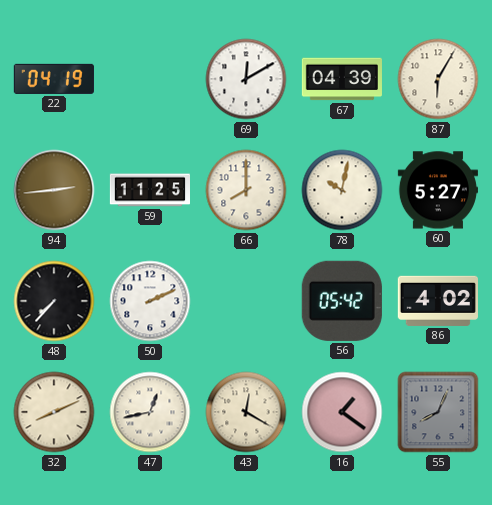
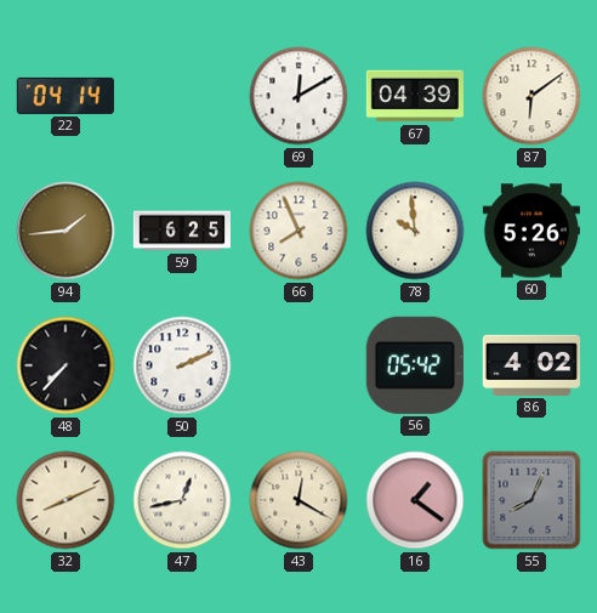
22: 04:19 -> 04:14
87: 6:05 -> 6:09
94: 2:44 -> 1:44
59: 11:25 -> 6:25
66: 8:00 -> 7:56
78: 10:02 -> 9:59
60: 5:27 -> 5:26
